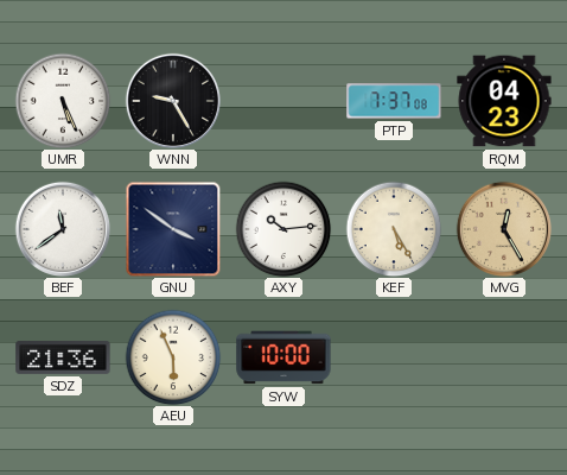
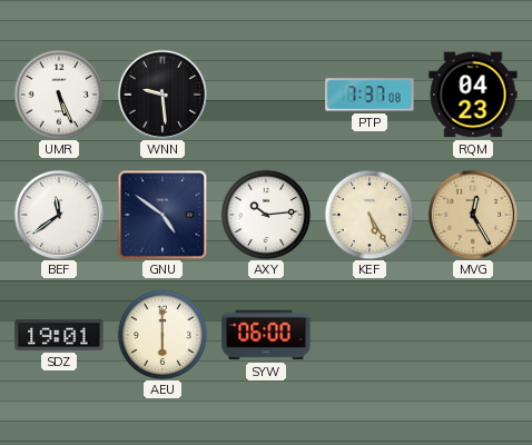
WNN: 9:25 -> 9:29
GNU: 3:51 -> 4:51
SDZ: 21:36 -> 19:01
AEU: 5:56 -> 6:00
SYW: 10:00 -> 06:00
